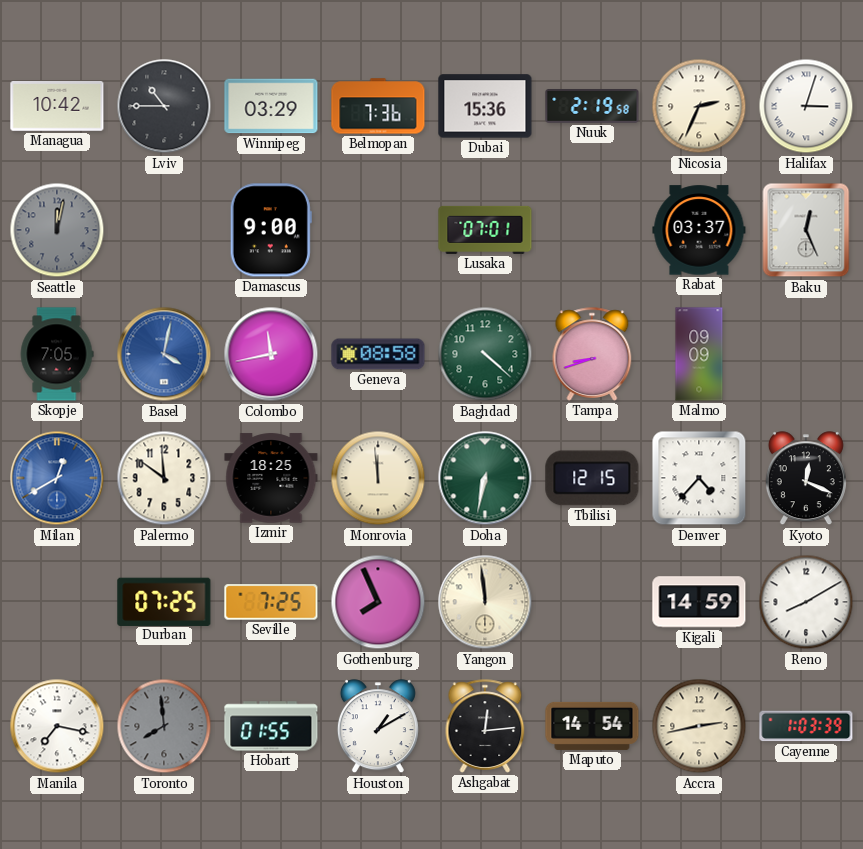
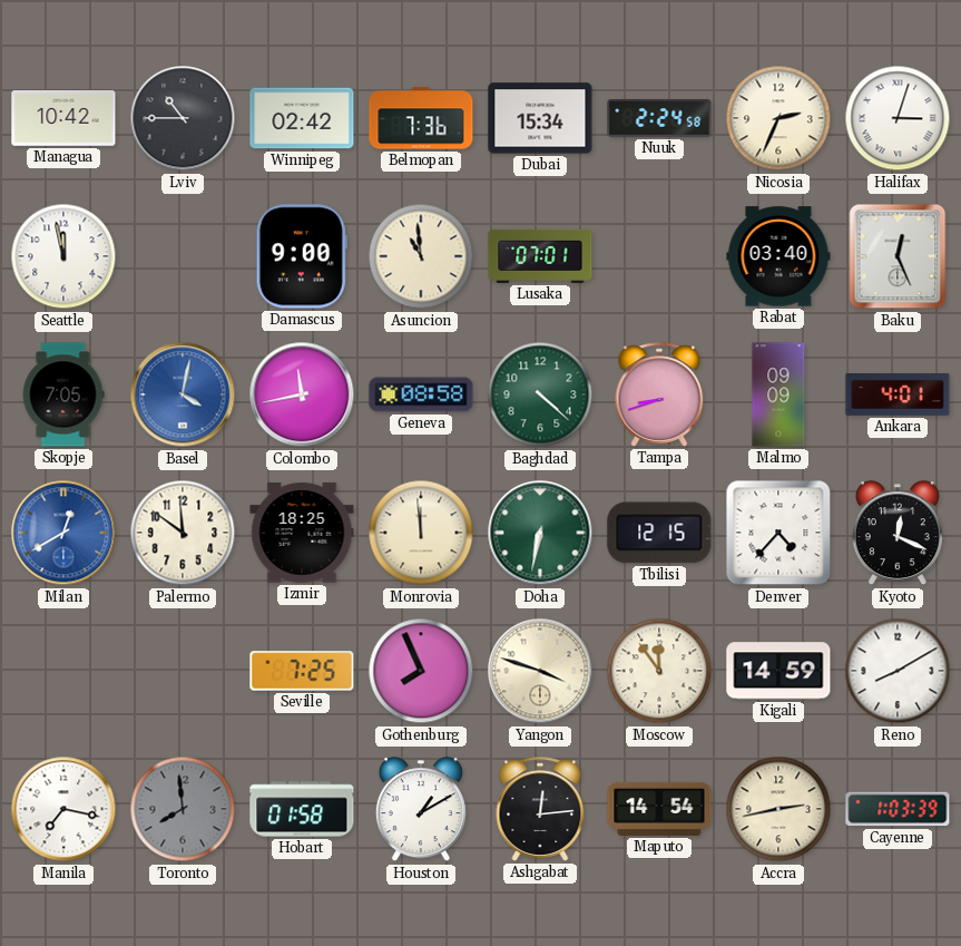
Winnipeg: 03:29 -> 02:42
Dubai: 15:36 -> 15:34
Nuuk: 2:19 -> 2:24
Seattle: 12:02 -> 11:58
Seattle dial: grey -> white
Asuncion: none -> 10:59
Rabat: 03:37 -> 03:40
Ankara: none -> 4:01
Durban: 07:25 -> none
Yangon: 11:59 -> 3:48
Moscow: none -> 11:54
Hobart: 01:55 -> 01:58
